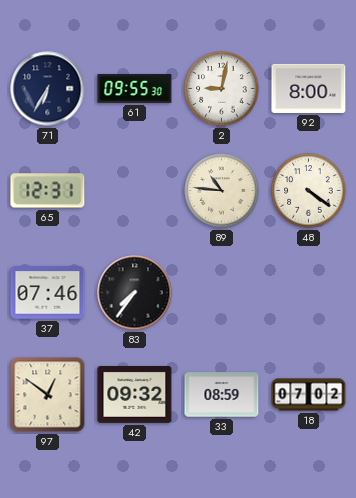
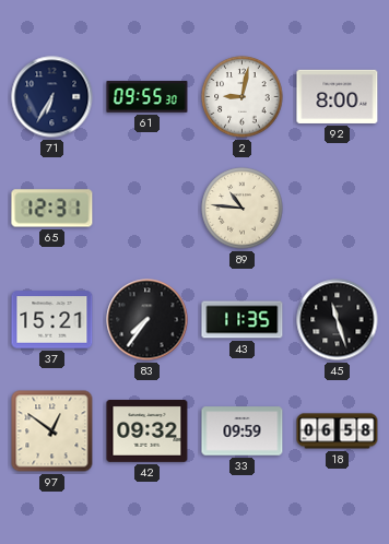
48: 4:21 -> none
37: 07:46 -> 15:21
43: none -> 11:35
45: none -> 11:27
33: 08:59 -> 09:59
18: 07:02 -> 06:58
